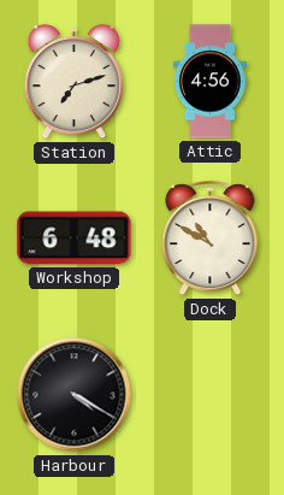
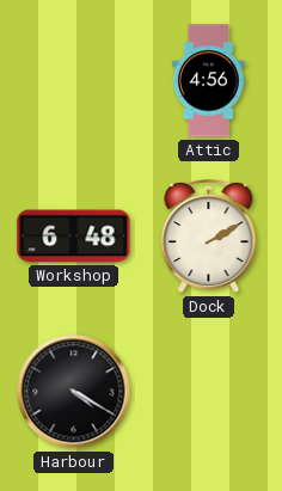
Station: 7:12 -> none
Dock: 10:50 -> 2:10
